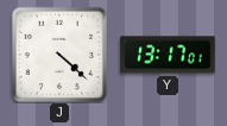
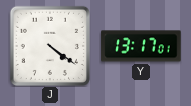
J: 4:22 -> 4:21
